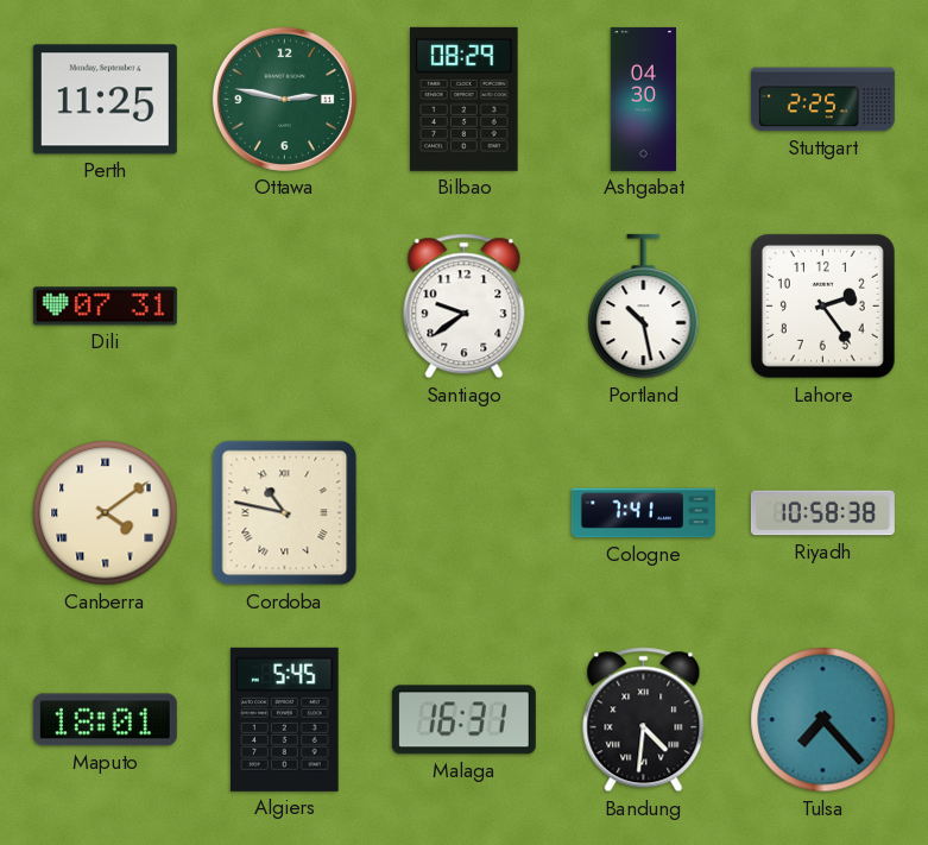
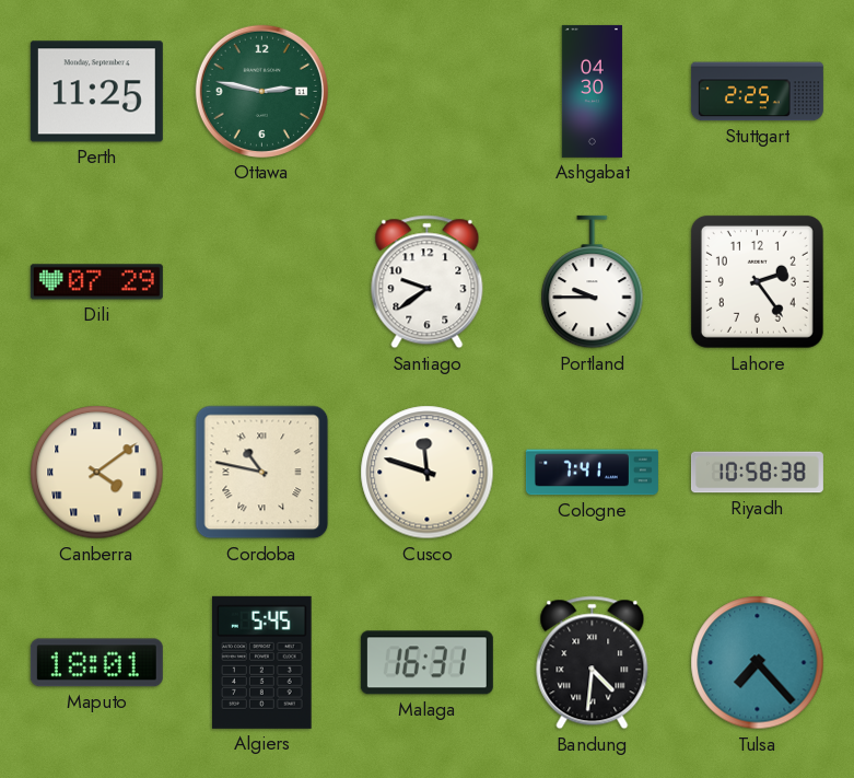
Bilbao: 08:29 -> none
Dili: 07:31 -> 07:29
Portland: 10:28 -> 9:45
Cusco: none -> 11:48
